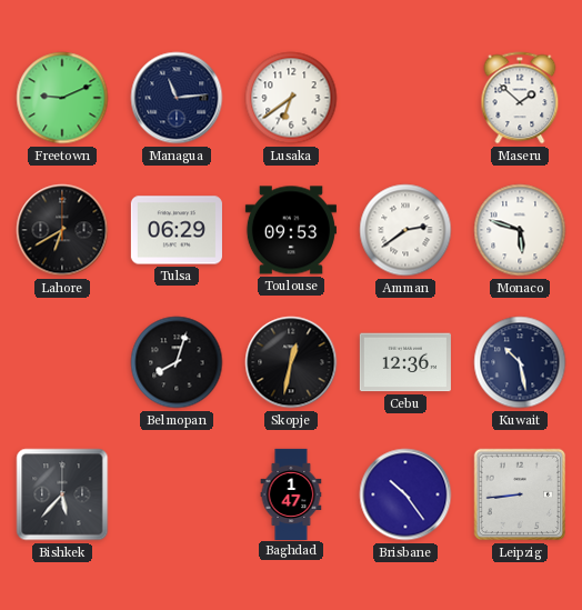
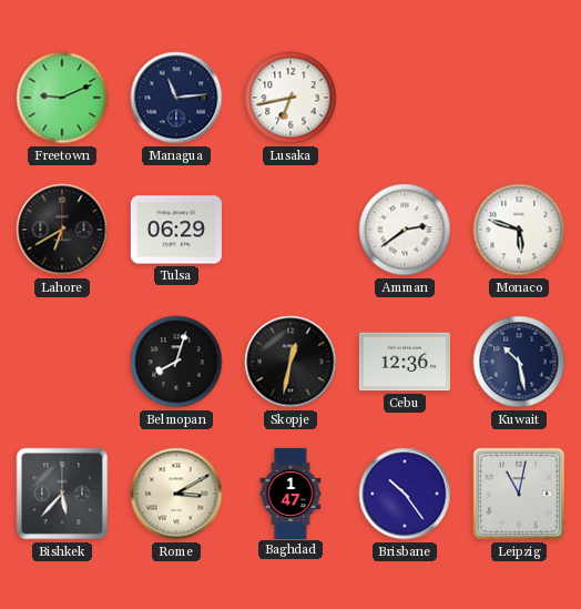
Lusaka: 6:39 -> 6:43
Maseru: 1:52 -> none
Toulouse: 09:53 -> none
Rome: none -> 3:10
Leipzig: 8:44 -> 11:02
